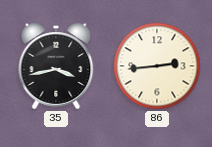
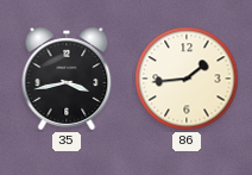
86: 2:44 -> 1:44
